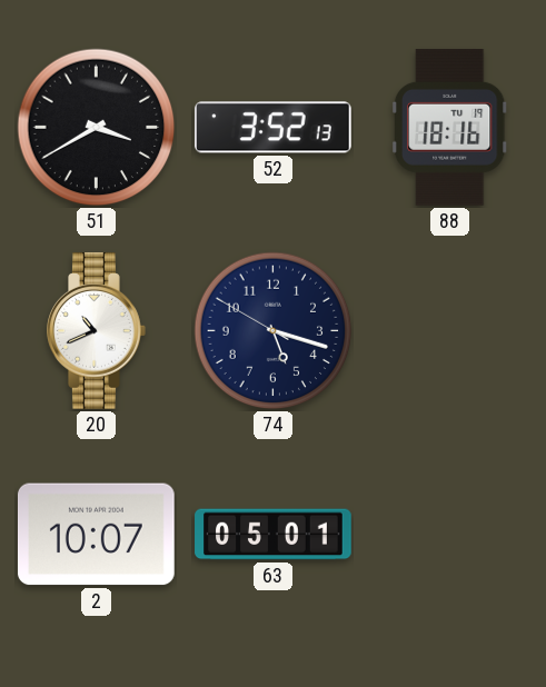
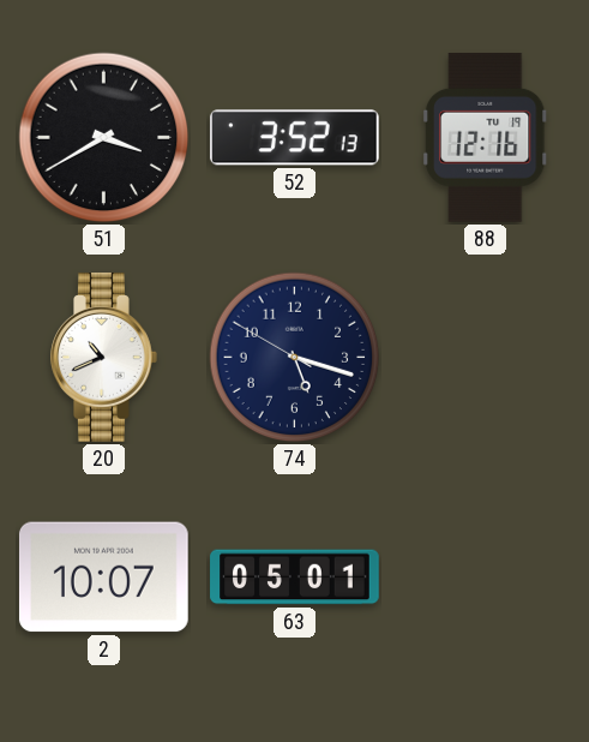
88: 18:16 -> 12:16
